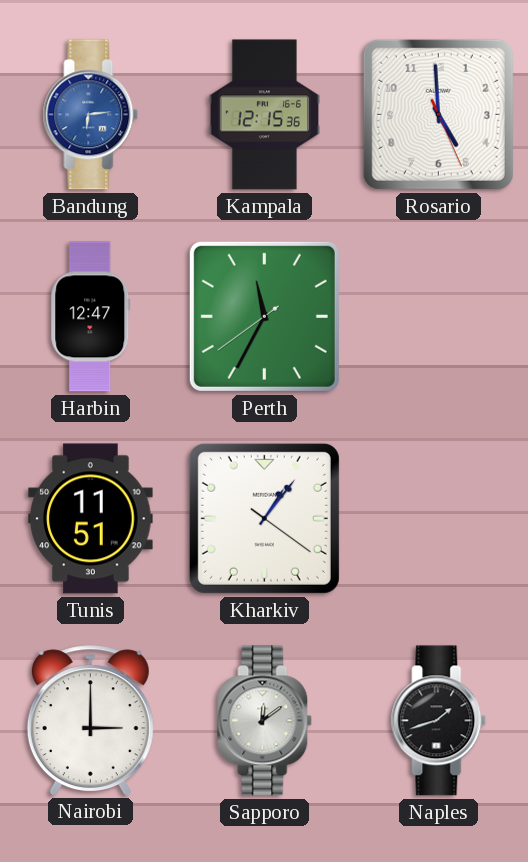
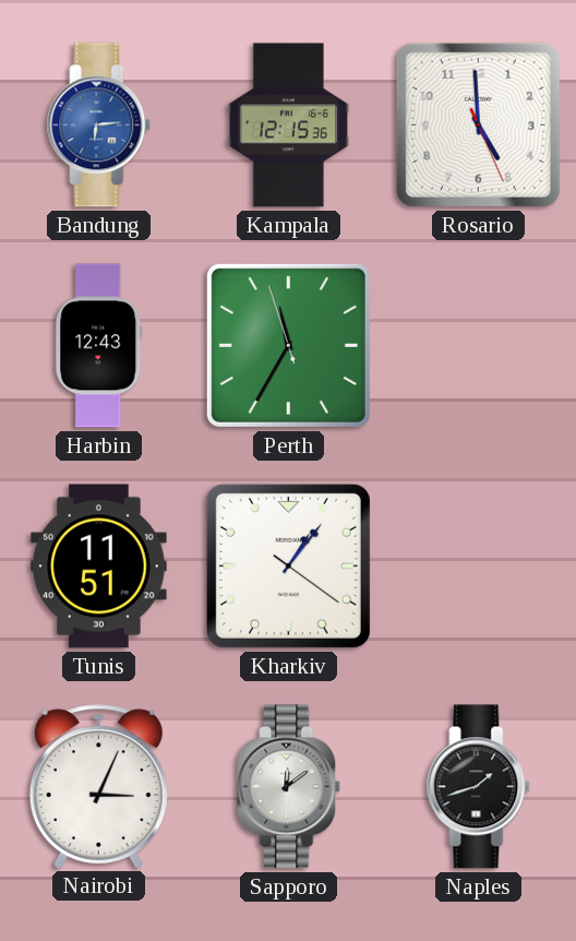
Harbin: 12:47 -> 12:43
Perth: 11:34:39 -> 11:34:57
Nairobi: 3:00 -> 3:04
